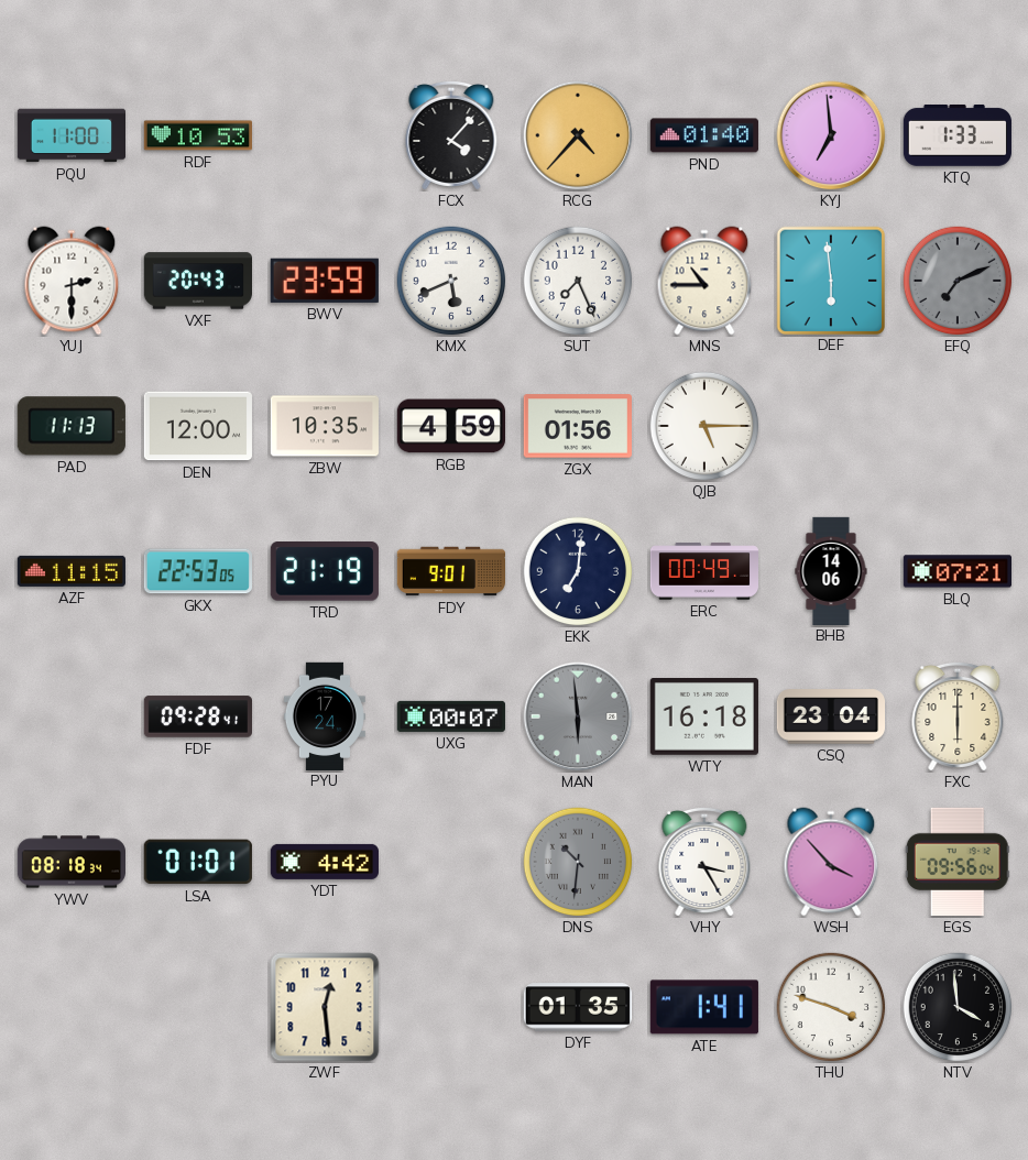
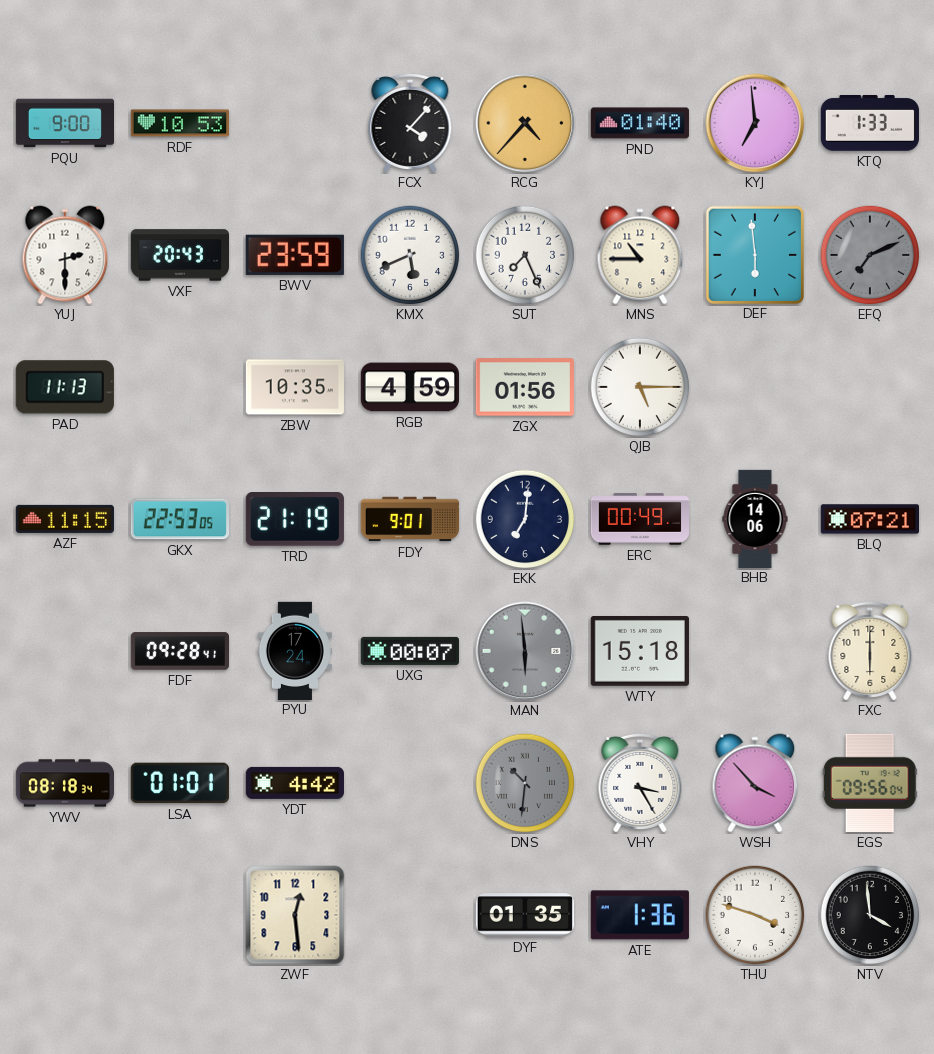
PQU: 11:00 -> 9:00
DEN: 12:00 -> none
WTY: 16:18 -> 15:18
CSQ: 23:04 -> none
ATE: 1:41 -> 1:36
